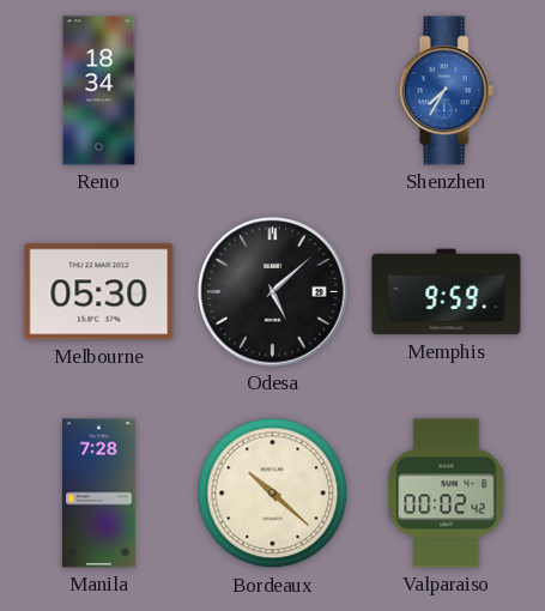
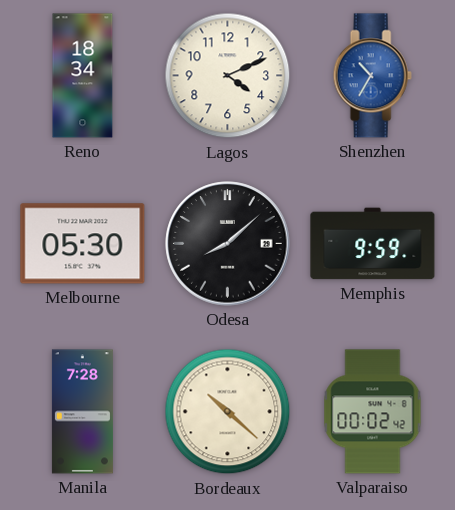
Lagos: none -> 4:11
Shenzhen: 7:35 -> 10:35
Odesa: 5:08 -> 8:08
